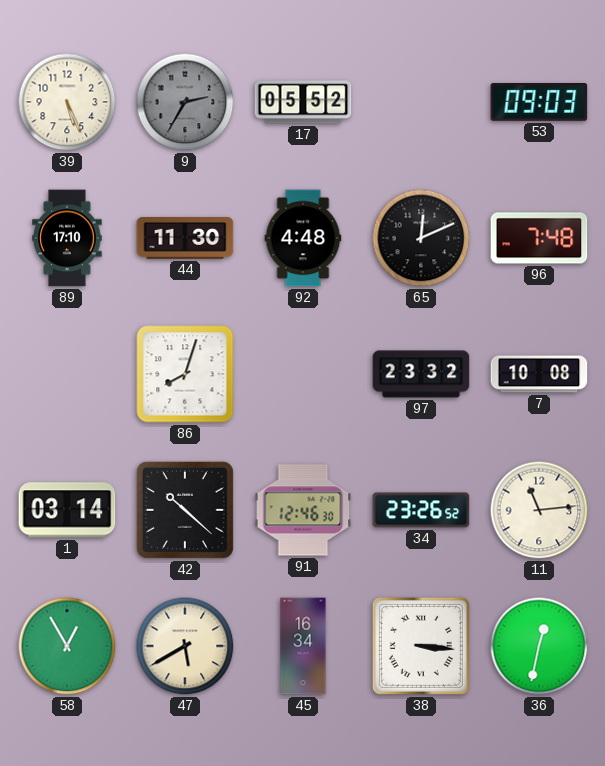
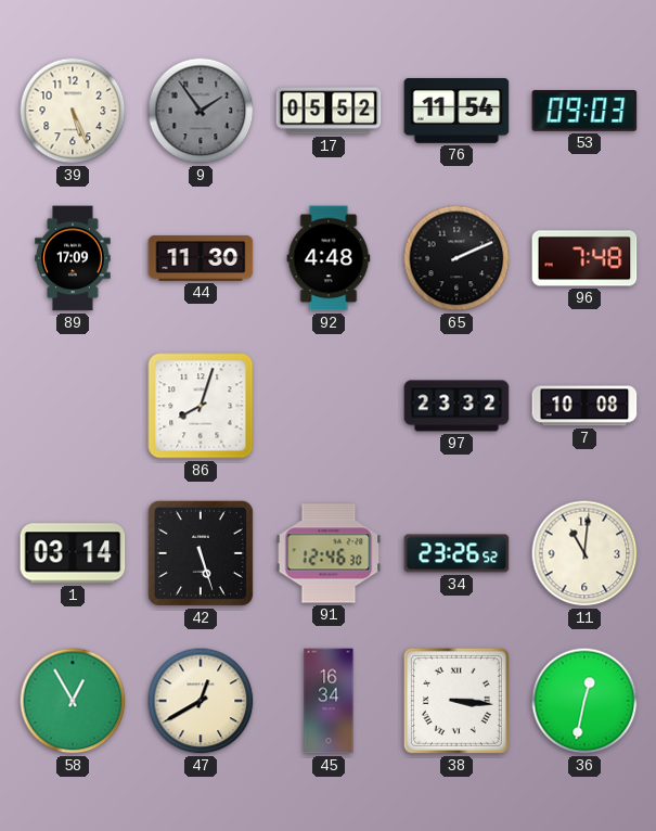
9: 2:35 -> 1:54
76: none -> 11:54
89: 17:10 -> 17:09
65: 12:11 -> 2:11
42: 10:22 -> 5:27
11: 11:14 -> 11:01
47: 5:40 -> 12:40
